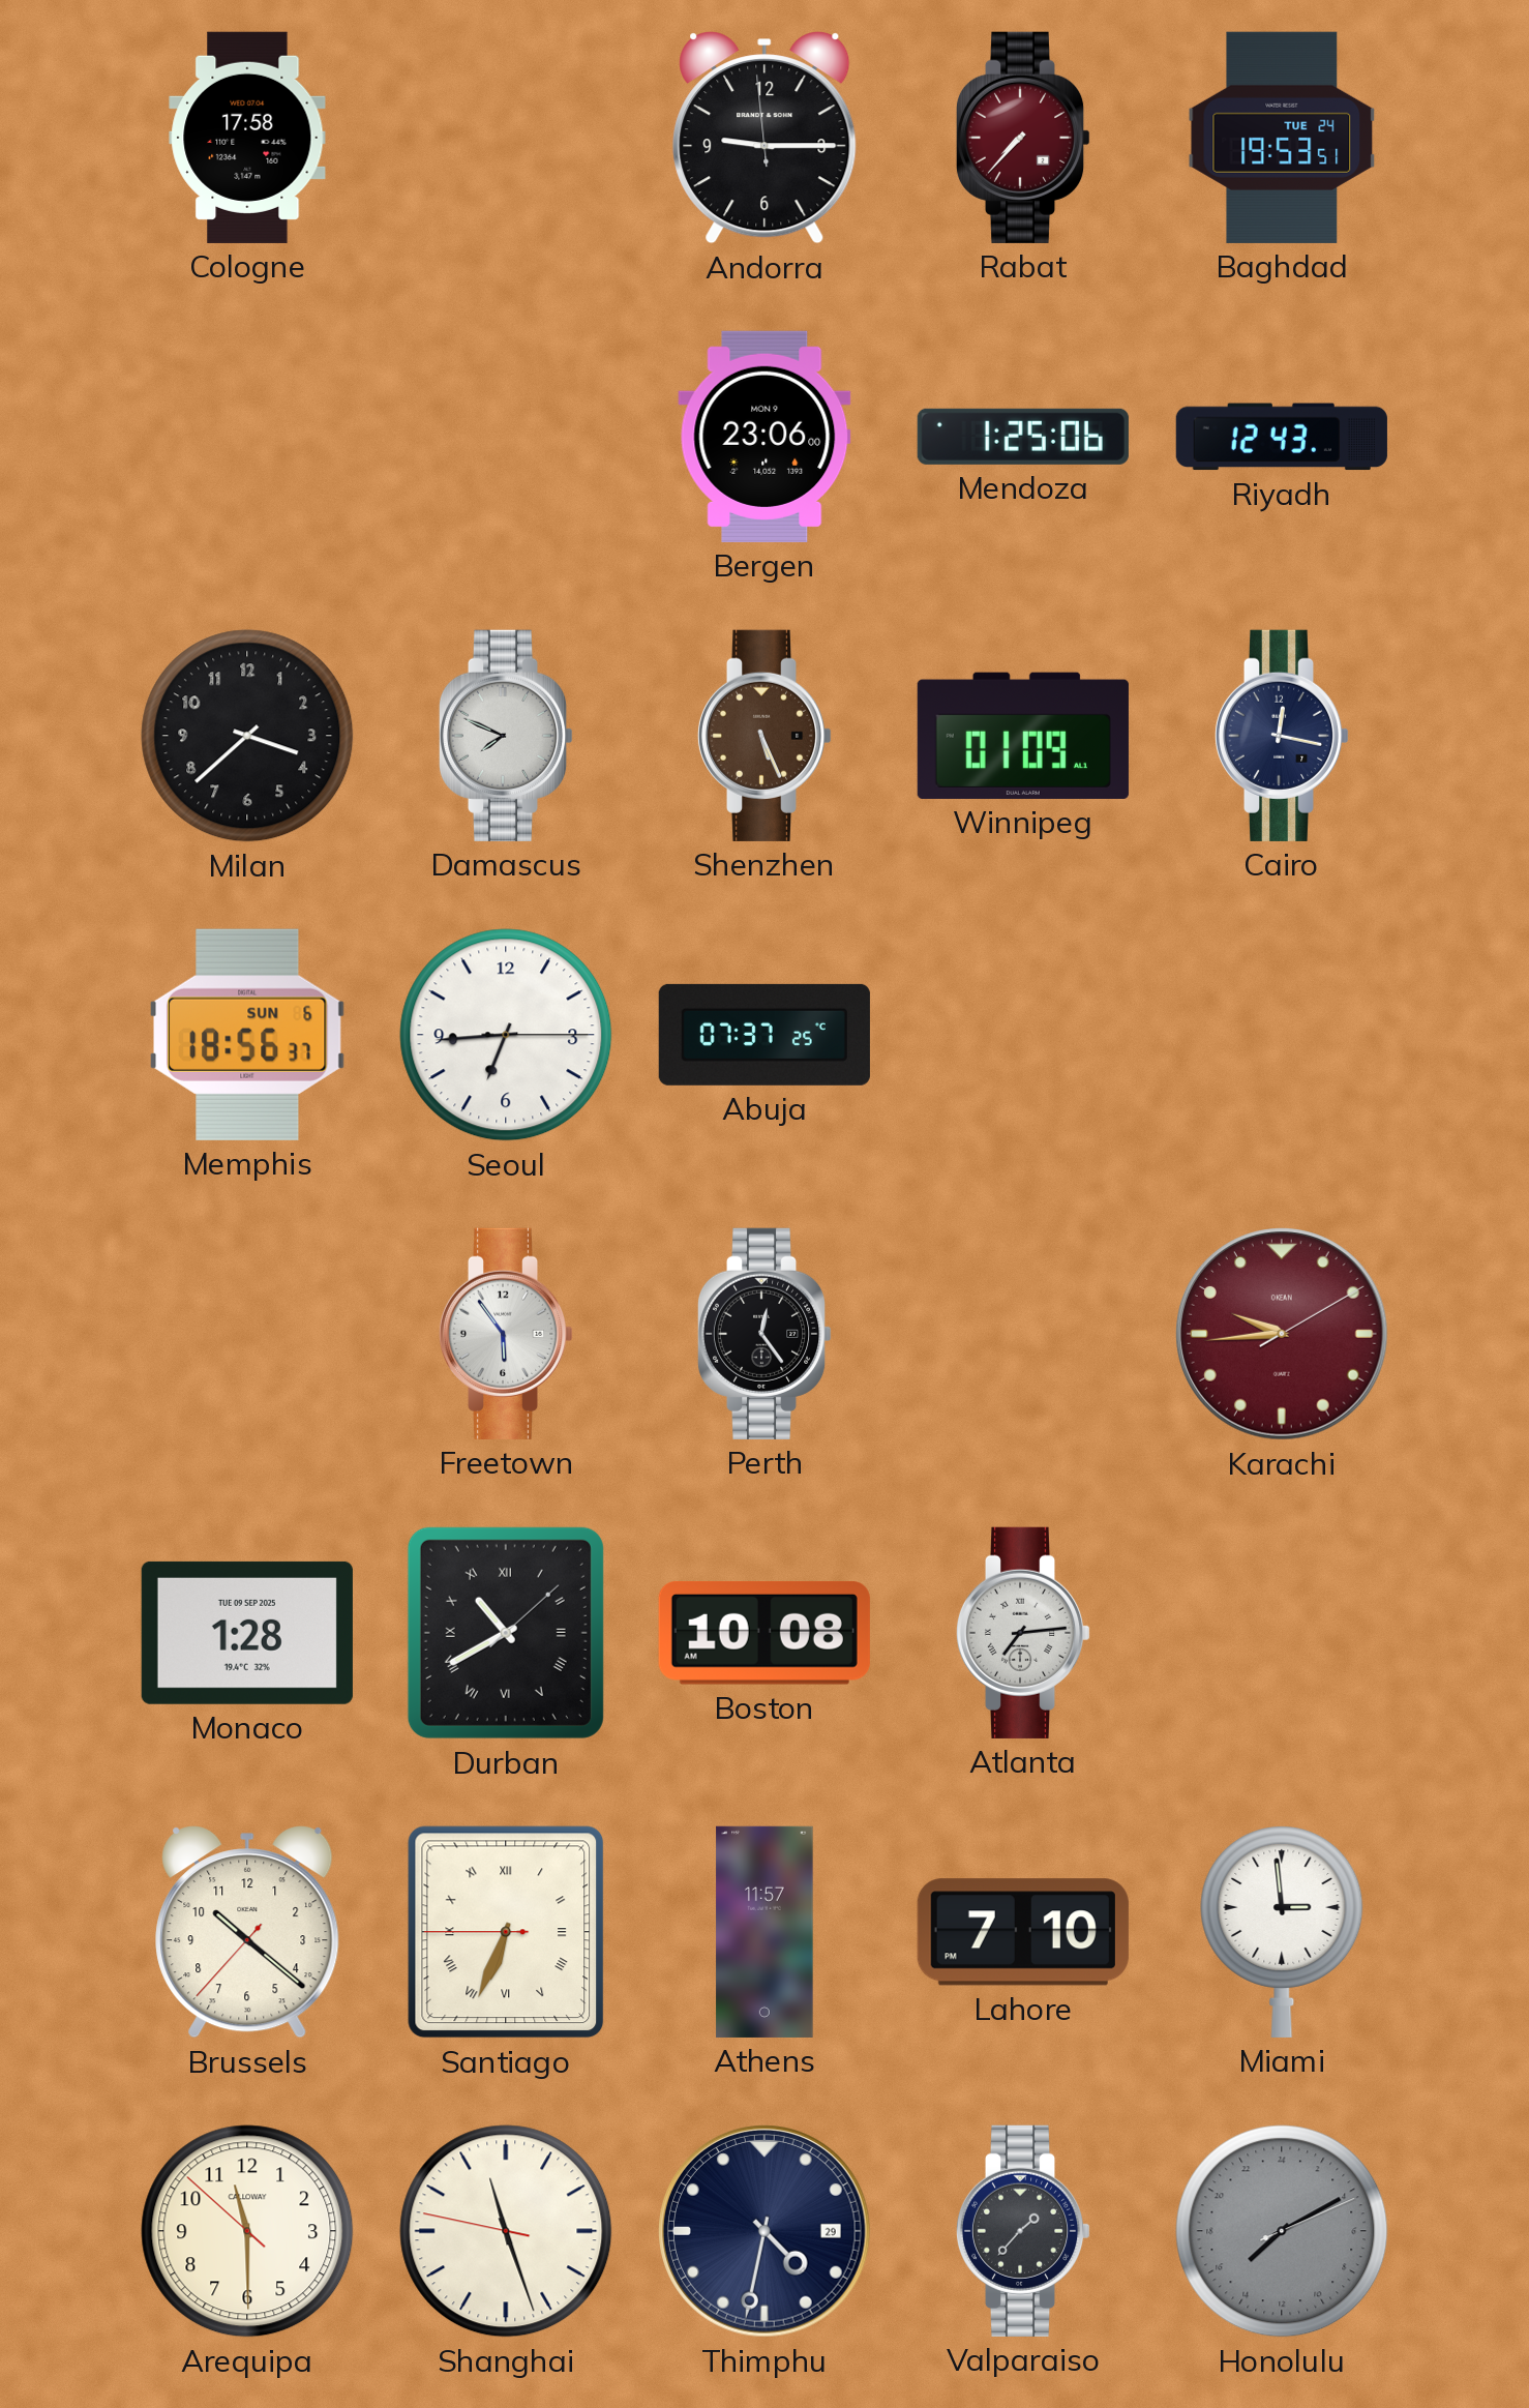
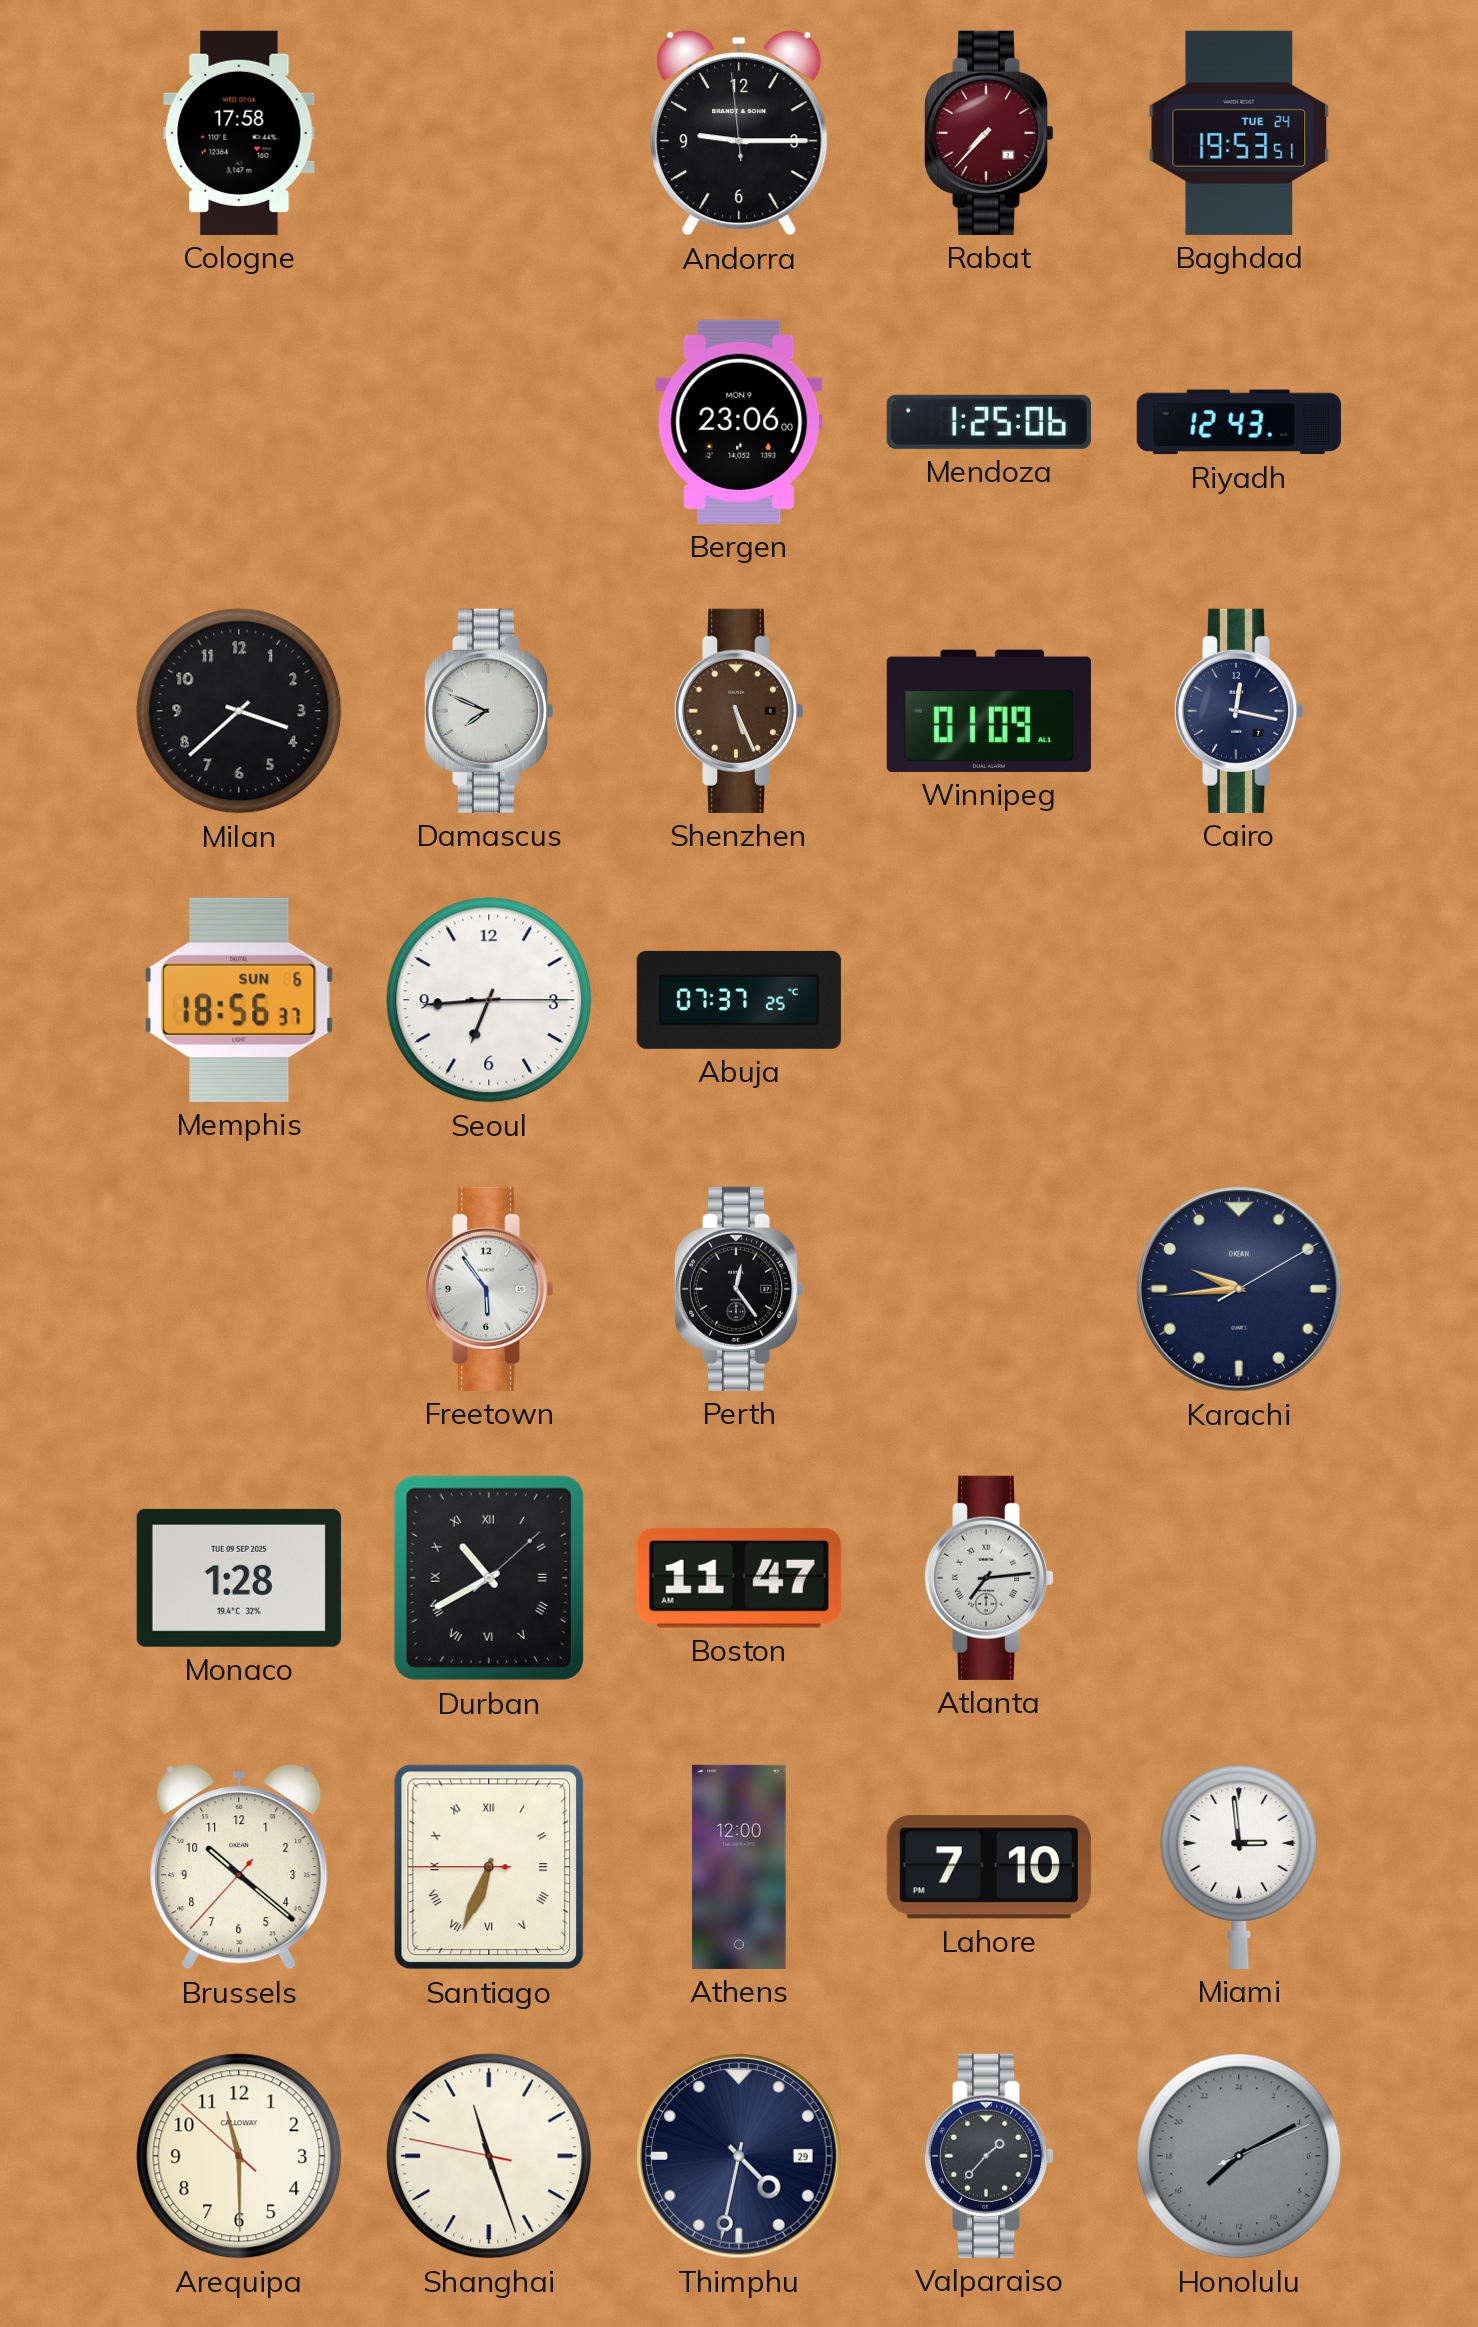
Karachi dial: burgundy -> navy
Boston: 10:08 -> 11:47
Athens: 11:57 -> 12:00
